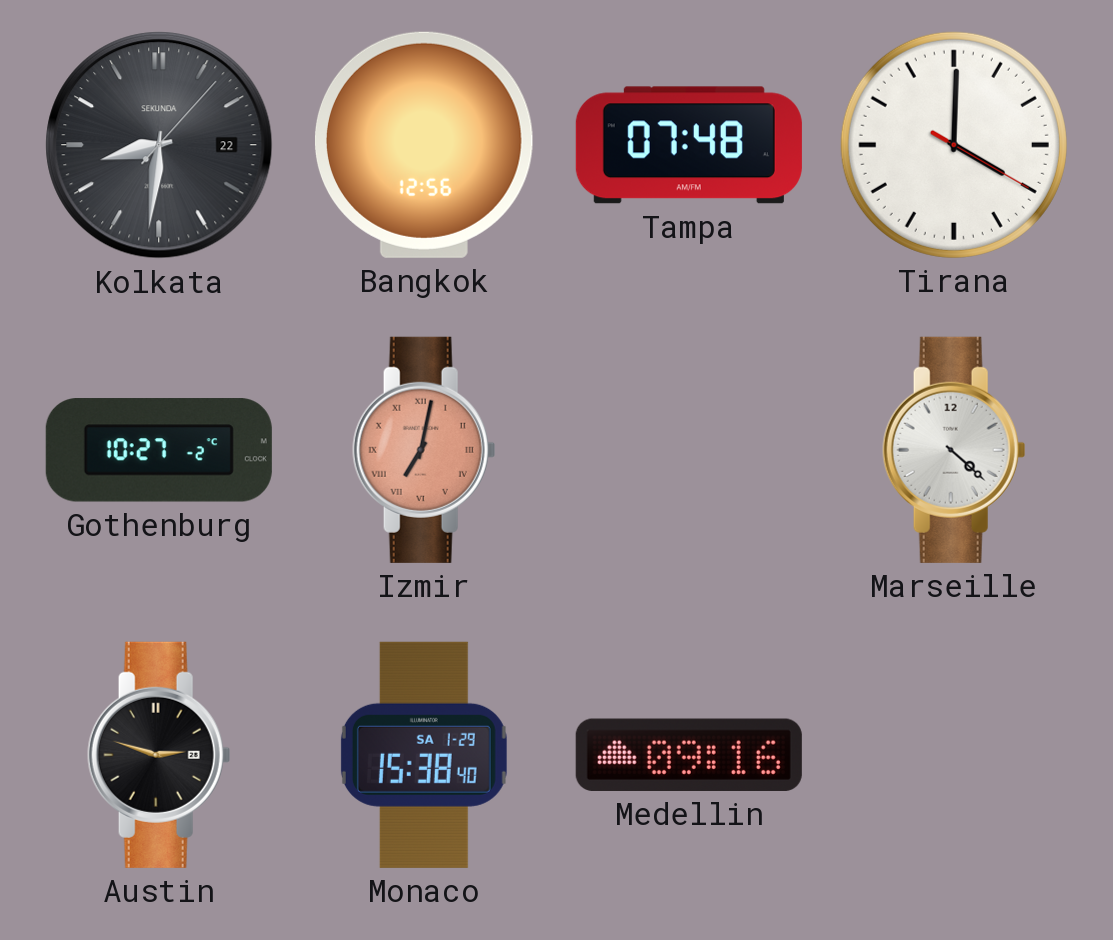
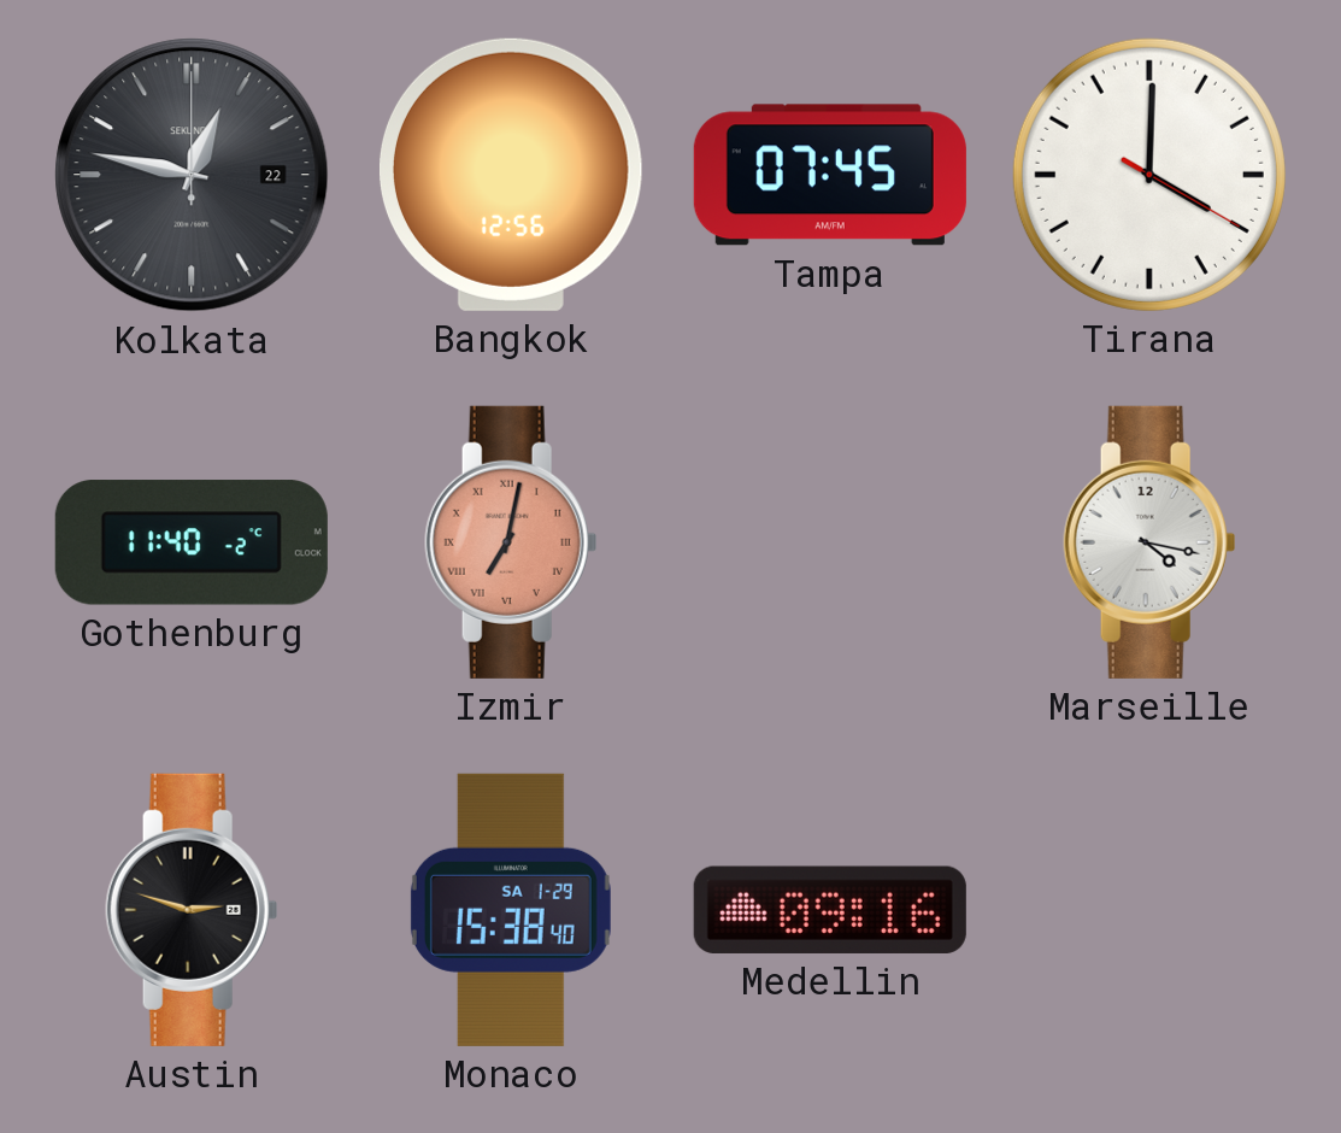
Kolkata: 8:31 -> 12:47
Tampa: 07:48 -> 07:45
Gothenburg: 10:27 -> 11:40
Marseille: 4:22 -> 4:17
